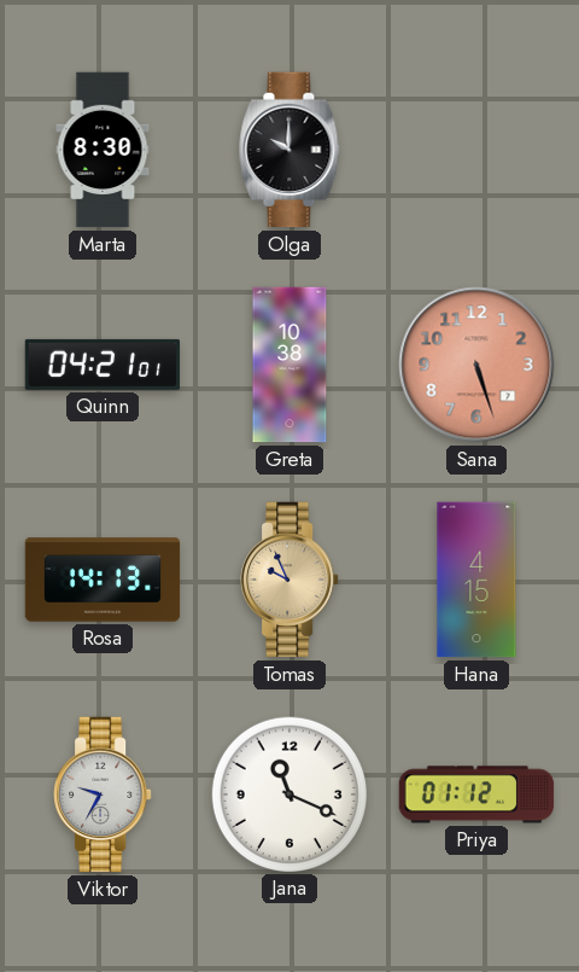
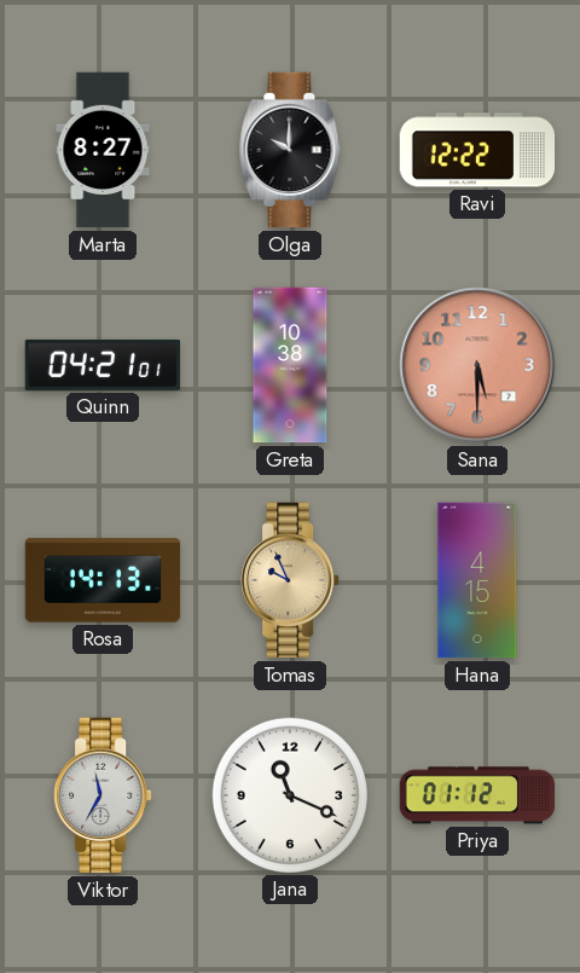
Marta: 8:30 -> 8:27
Ravi: none -> 12:22
Sana: 5:27 -> 5:30
Viktor: 9:35 -> 11:35
